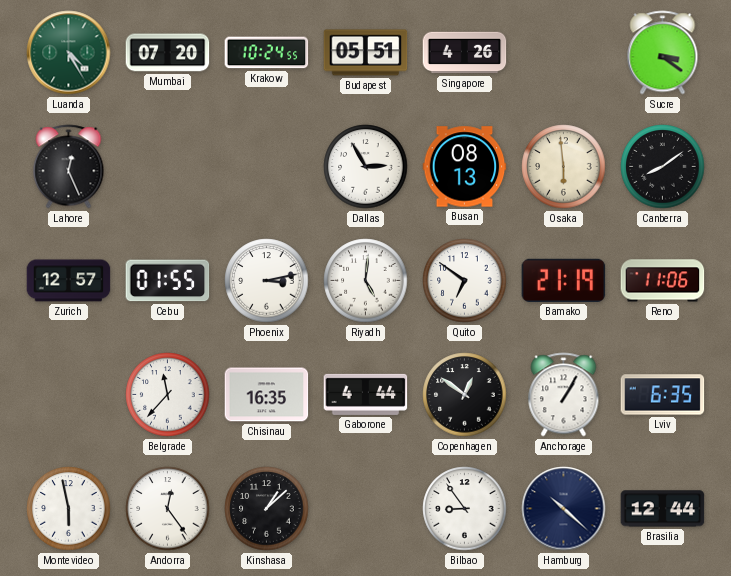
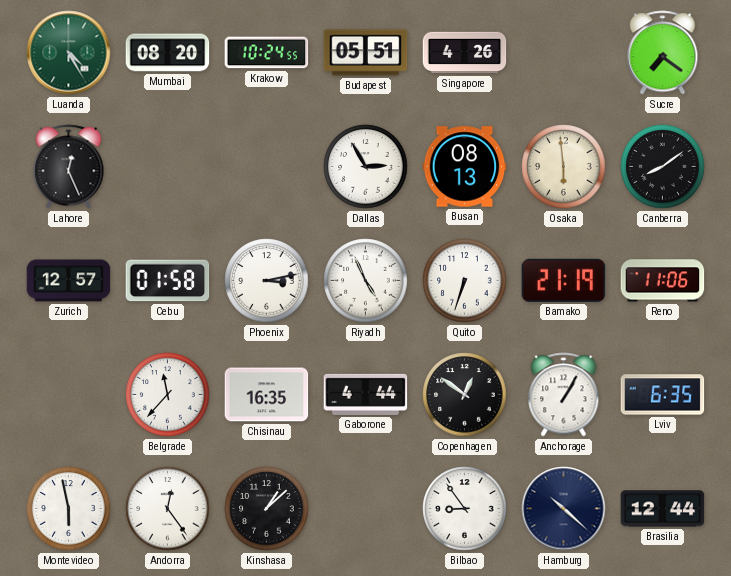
Mumbai: 07:20 -> 08:20
Sucre: 3:21 -> 7:21
Cebu: 01:55 -> 01:58
Riyadh: 5:01 -> 4:56
Quito: 6:51 -> 6:33
